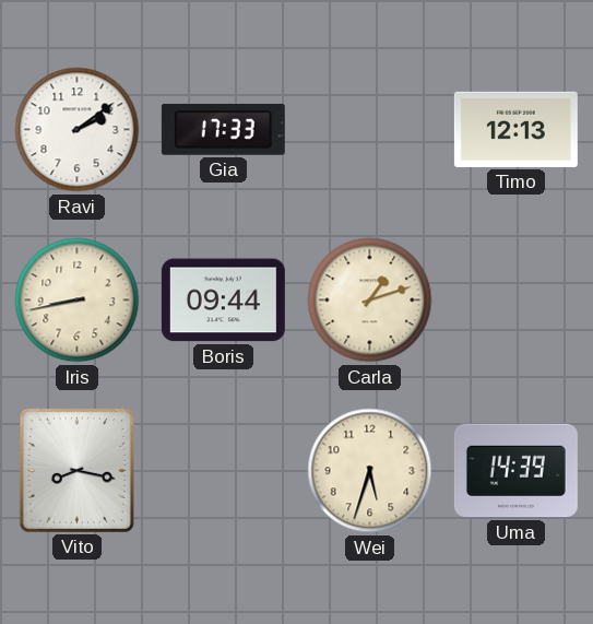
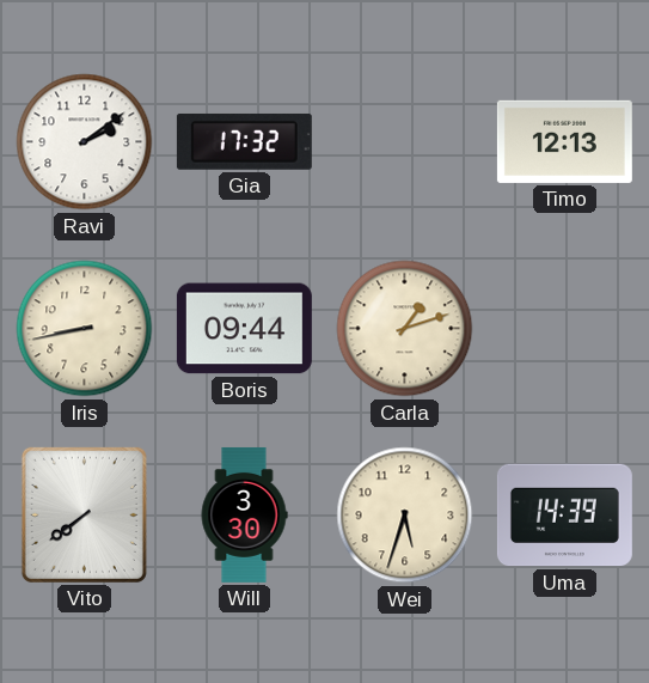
Gia: 17:33 -> 17:32
Vito: 8:17 -> 7:39
Will: none -> 3:30
